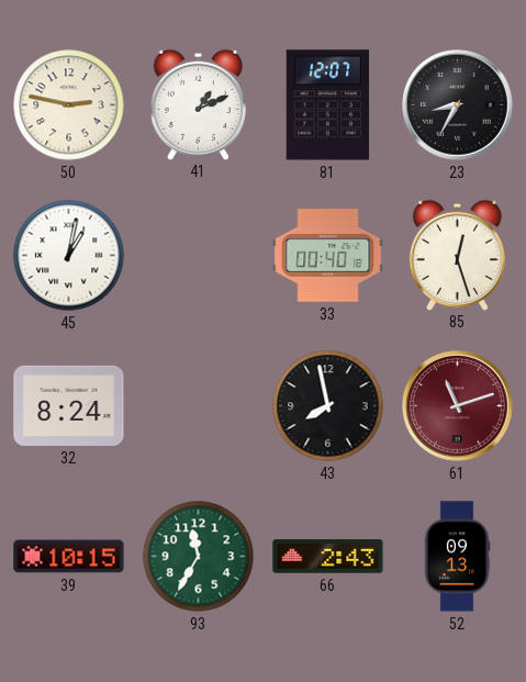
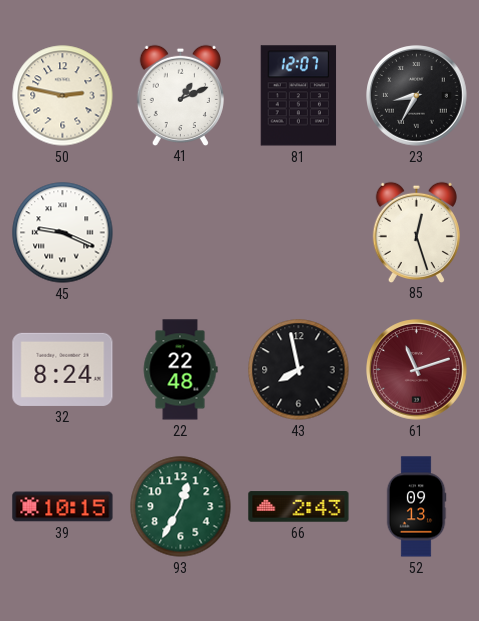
45: 1:02 -> 9:19
33: 00:40 -> none
22: none -> 22:48
93: 11:35 -> 12:35
